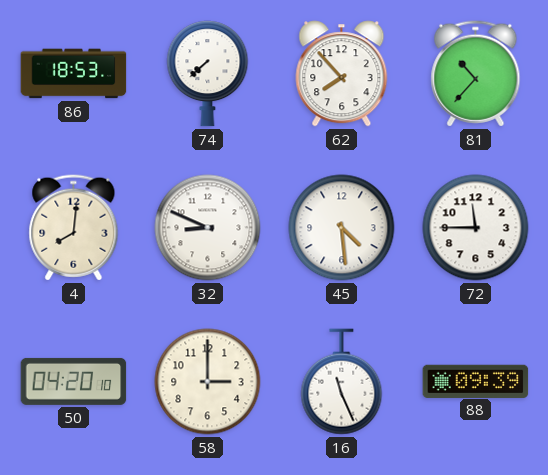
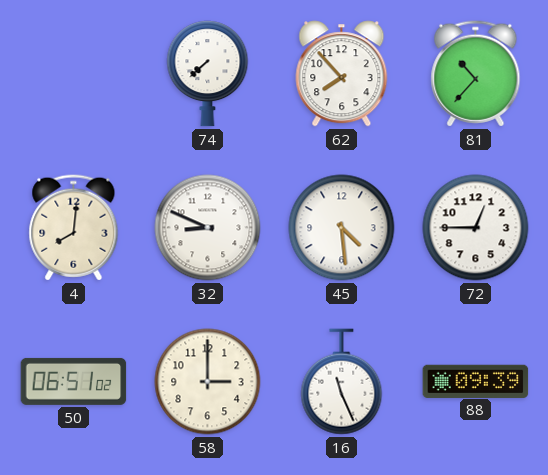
86: 18:53 -> none
72: 11:45 -> 12:45
50: 04:20 -> 06:51
